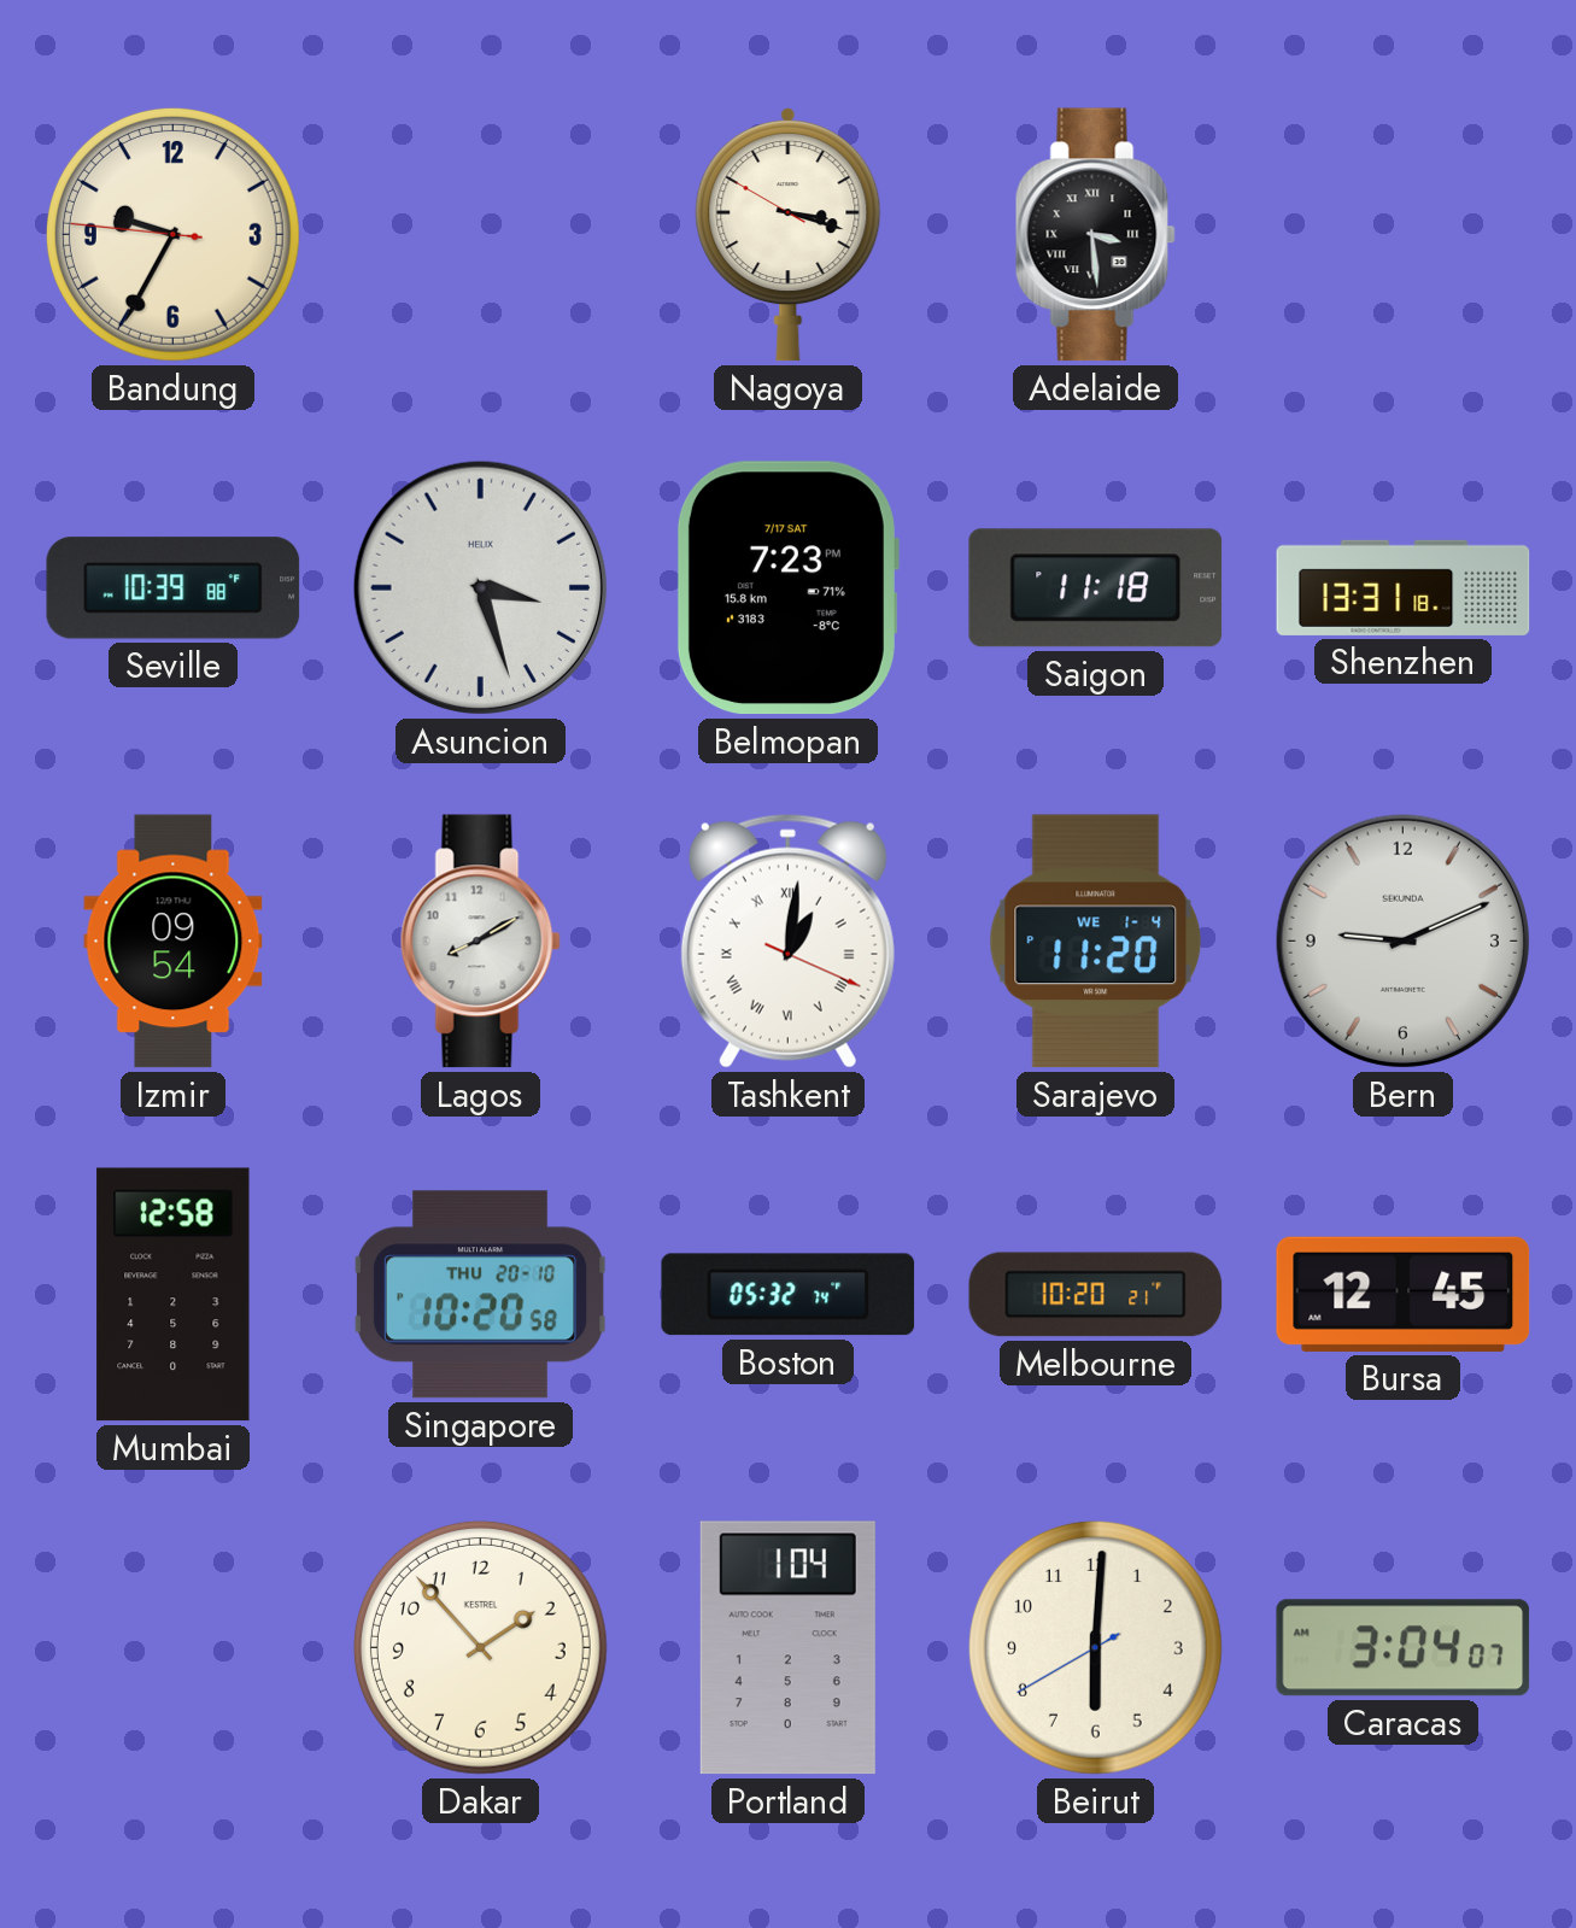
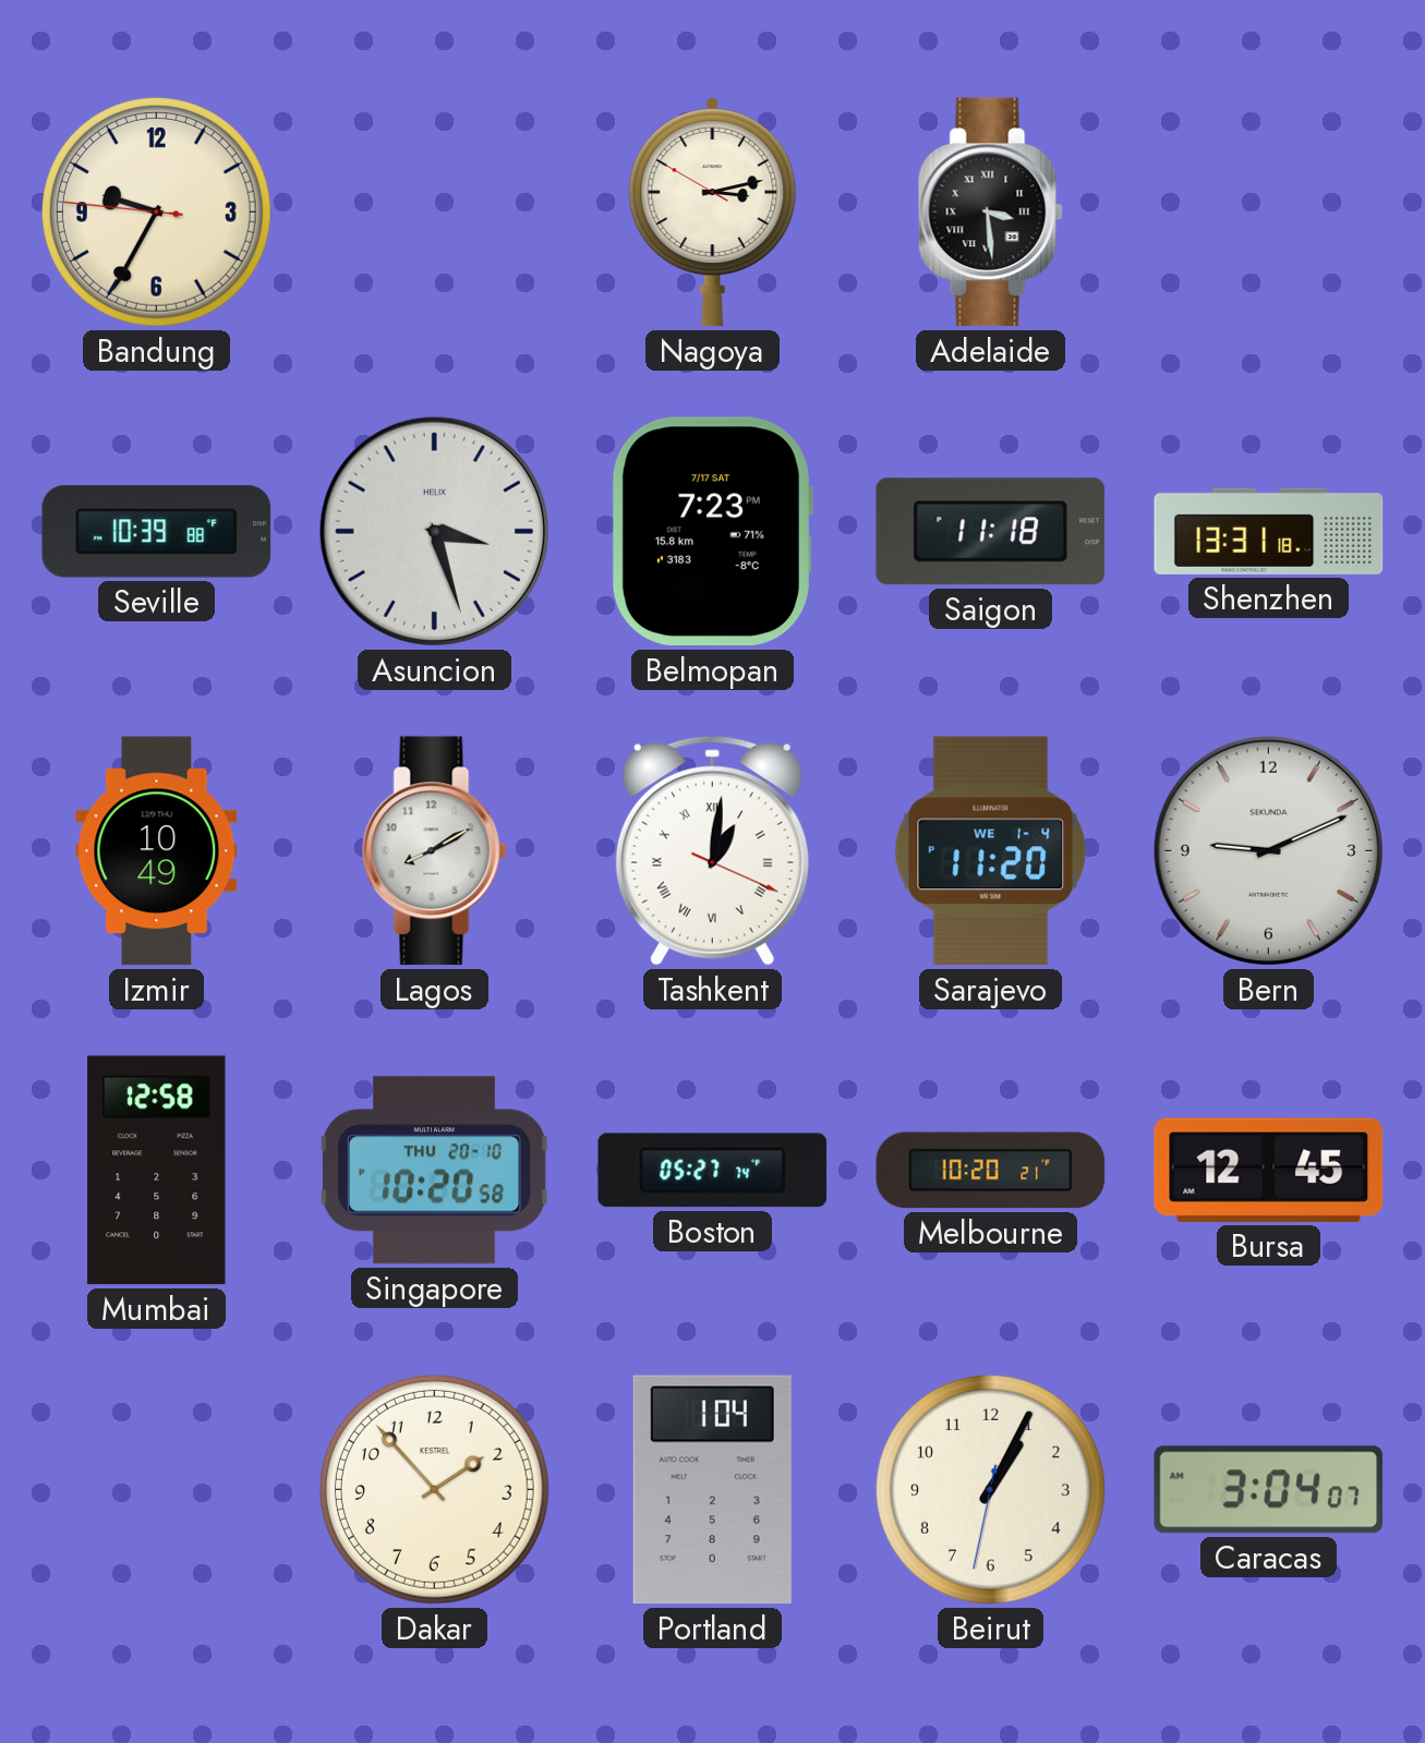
Nagoya: 3:17 -> 3:12
Izmir: 09:54 -> 10:49
Boston: 05:32 -> 05:27
Beirut: 6:00 -> 1:04
